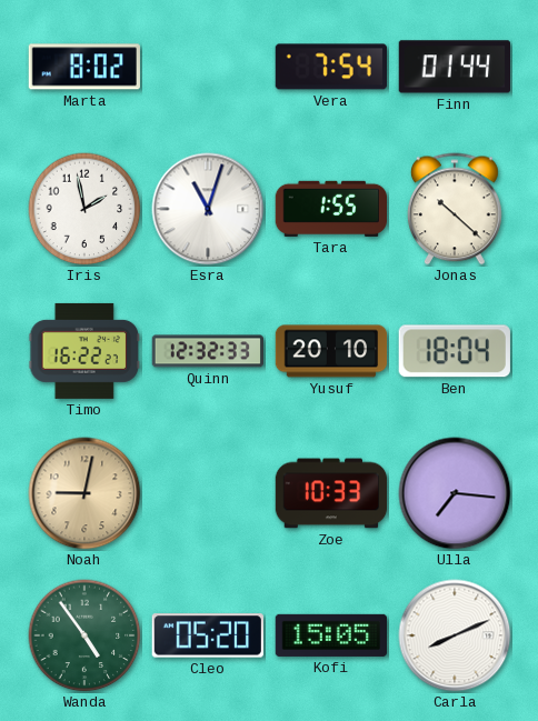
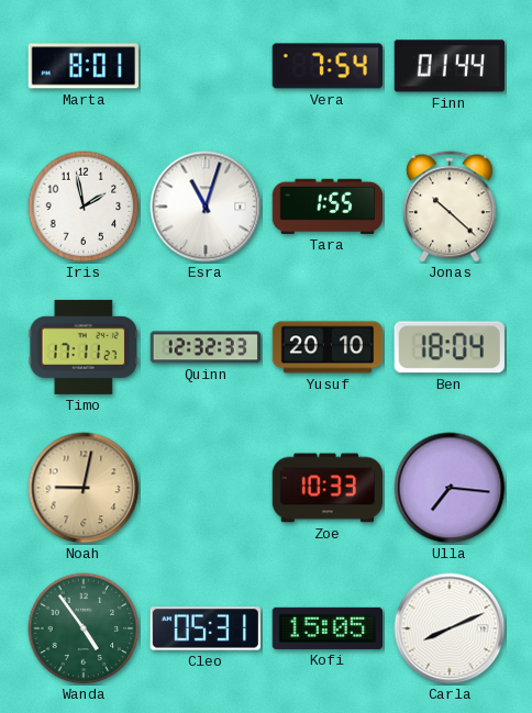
Marta: 8:02 -> 8:01
Timo: 16:22 -> 17:11
Cleo: 05:20 -> 05:31
